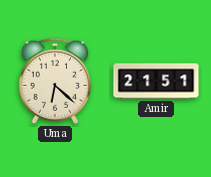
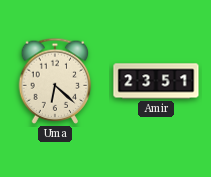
Amir: 21:51 -> 23:51
